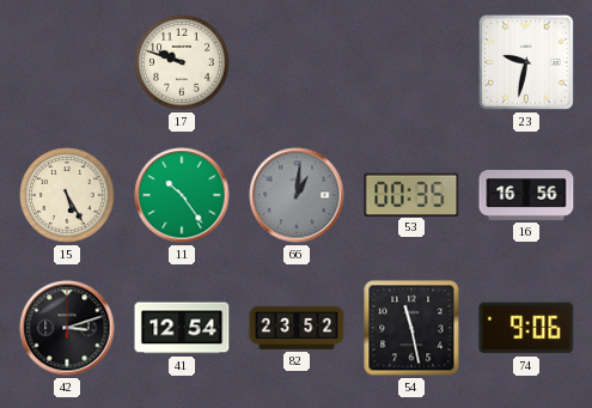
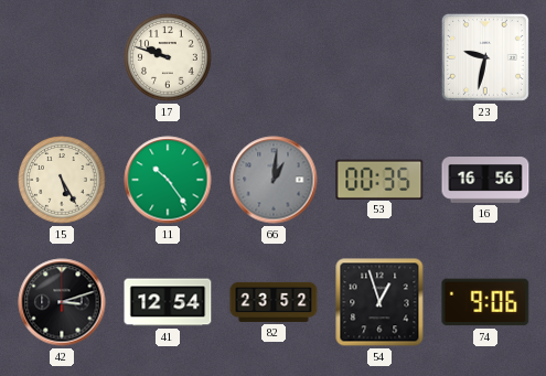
54: 11:28 -> 12:57
